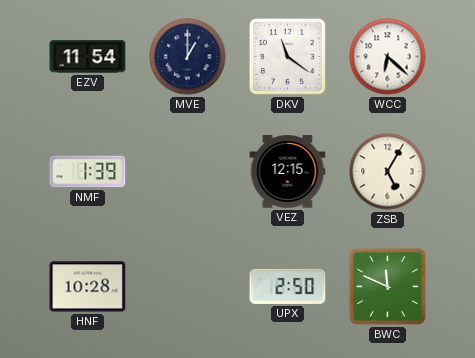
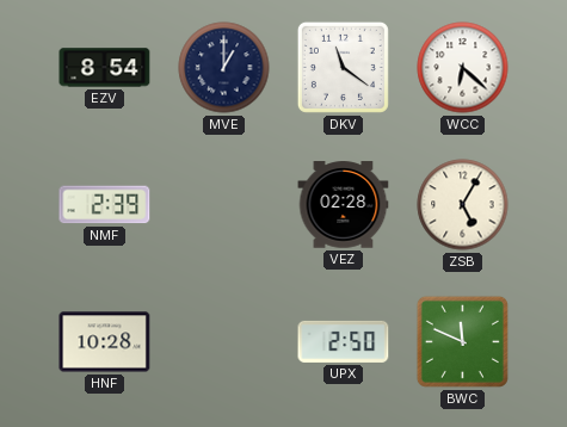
EZV: 11:54 -> 8:54
NMF: 1:39 -> 2:39
VEZ: 12:15 -> 02:28
